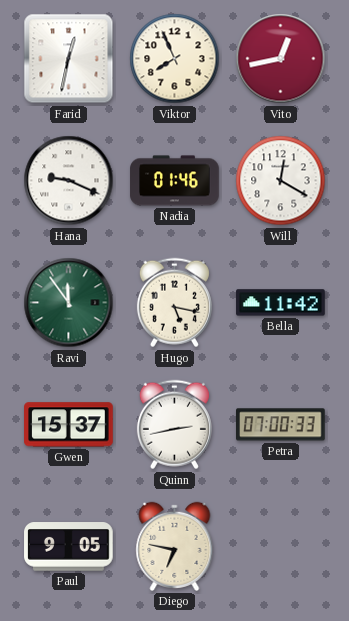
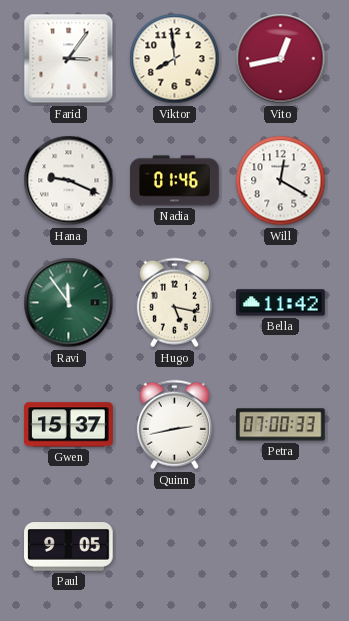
Farid: 12:32 -> 3:06
Viktor: 7:56 -> 7:59
Diego: 6:47 -> none
